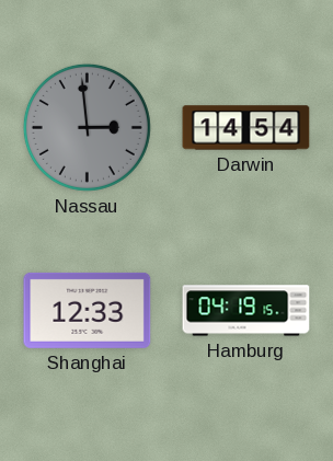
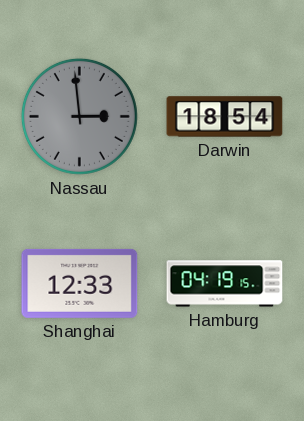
Darwin: 14:54 -> 18:54
